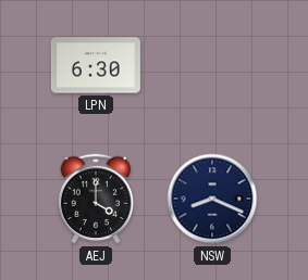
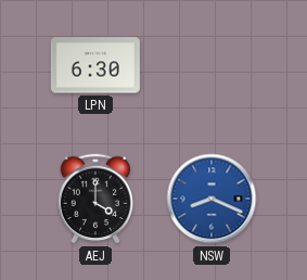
NSW dial: navy -> blue
